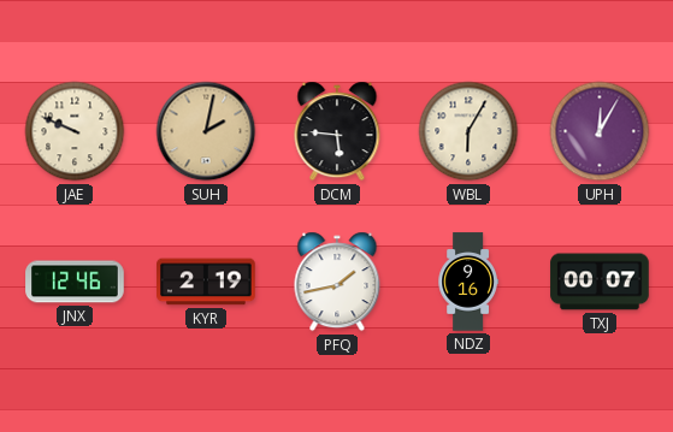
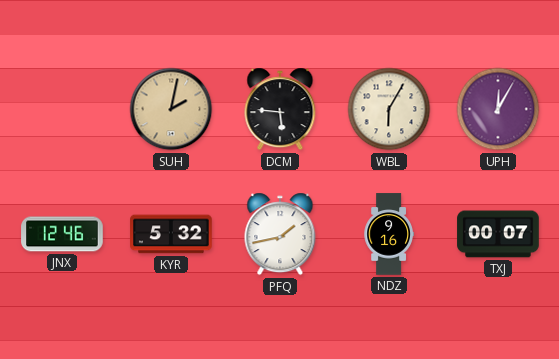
JAE: 9:49 -> none
KYR: 2:19 -> 5:32
